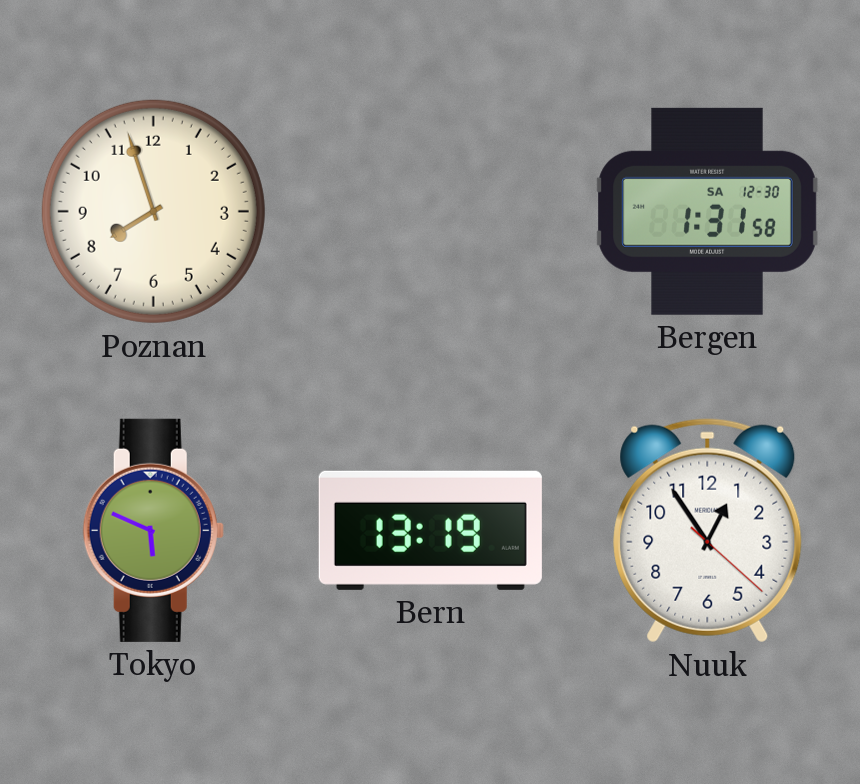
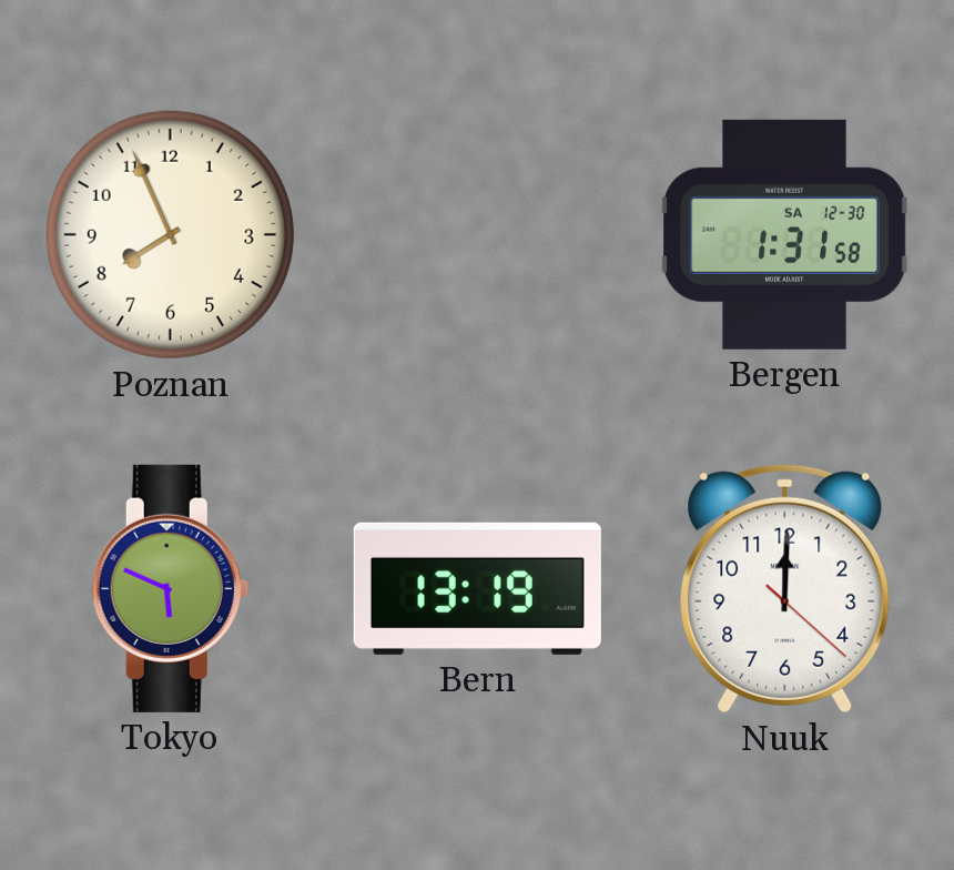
Poznan: 7:57 -> 7:56
Nuuk: 12:54 -> 12:00
